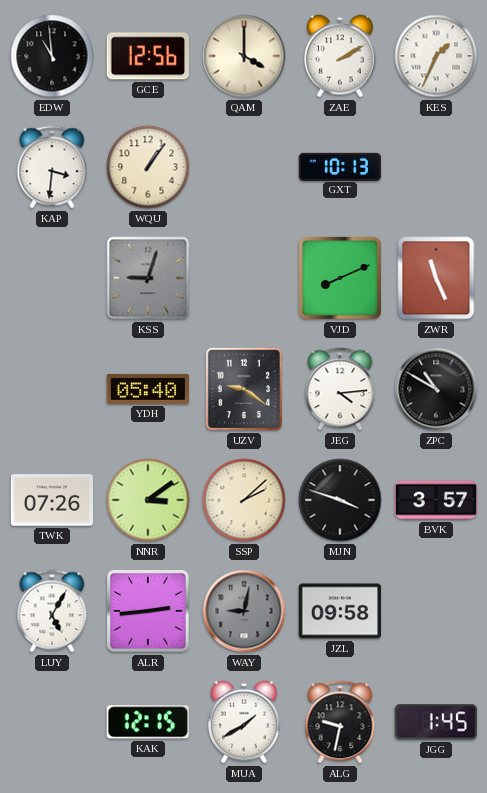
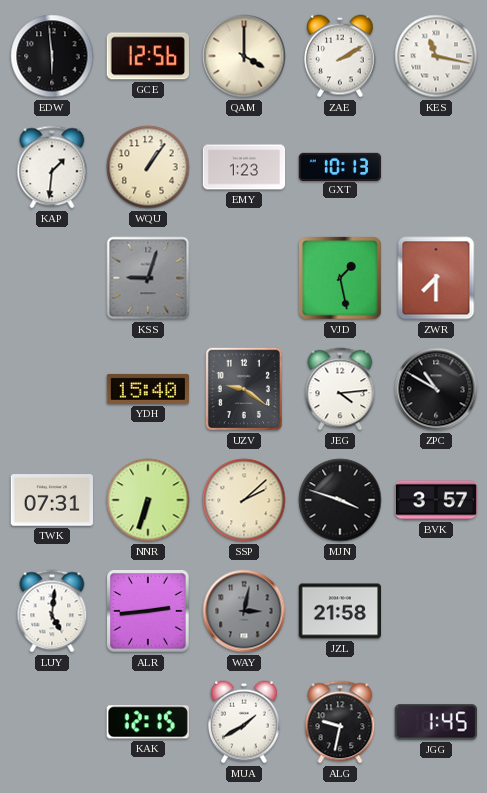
EDW: 10:59 -> 5:59
KES: 1:34 -> 11:17
KAP: 3:31 -> 1:31
EMY: none -> 1:23
VJD: 8:11 -> 1:28
ZWR: 11:26 -> 7:30
YDH: 05:40 -> 15:40
TWK: 07:26 -> 07:31
NNR: 3:09 -> 6:33
LUY: 5:05 -> 5:01
WAY: 9:02 -> 3:02
JZL: 09:58 -> 21:58
